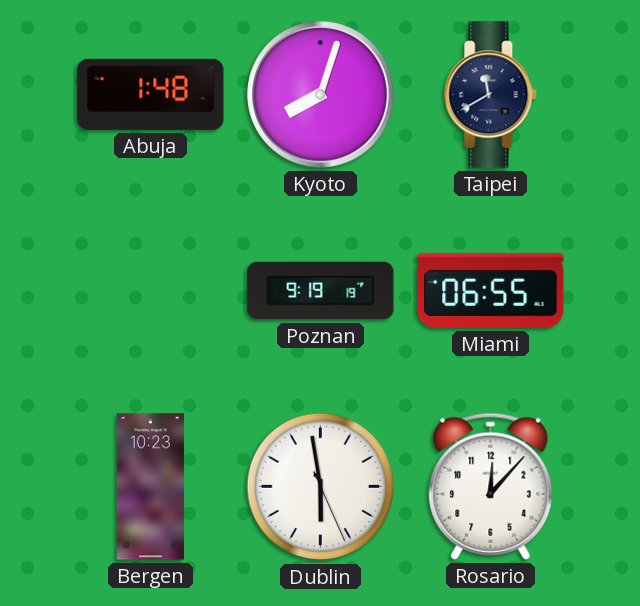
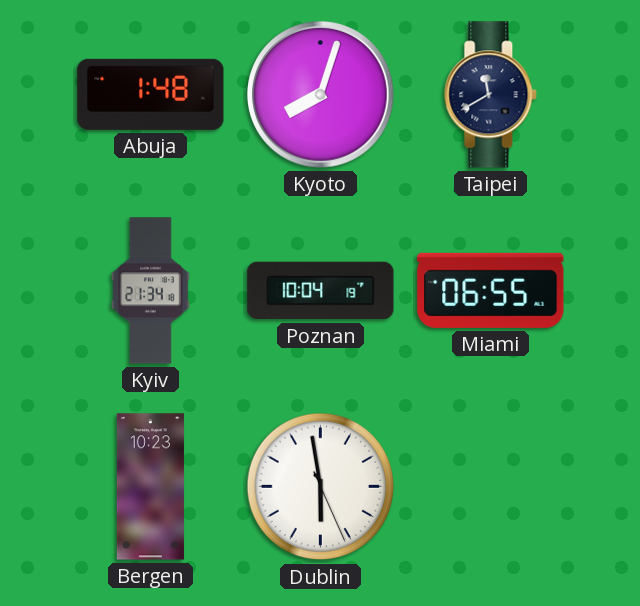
Kyiv: none -> 21:34
Poznan: 9:19 -> 10:04
Rosario: 12:07 -> none
